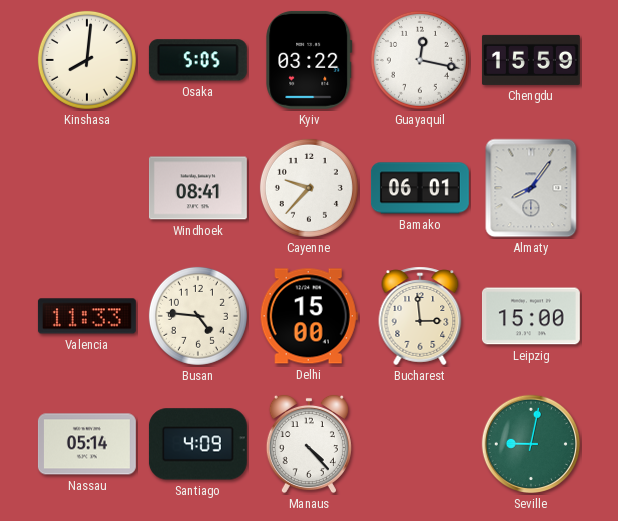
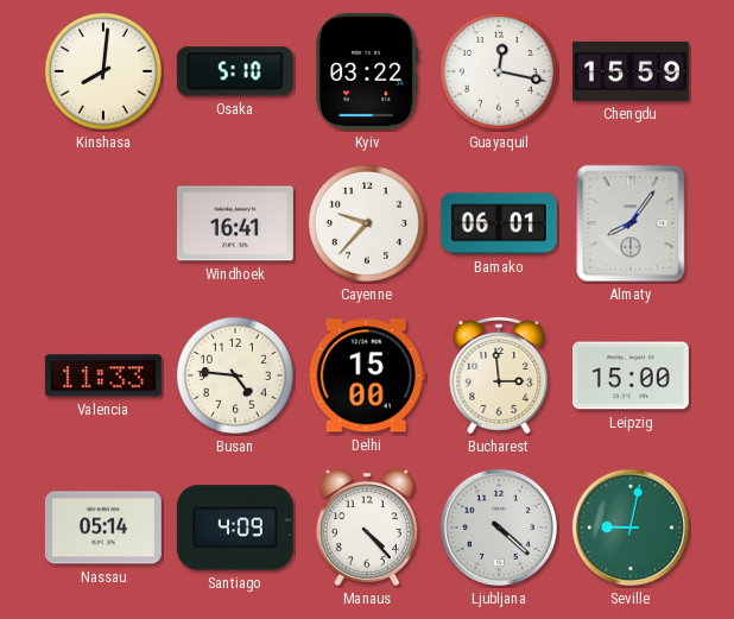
Osaka: 5:05 -> 5:10
Windhoek: 08:41 -> 16:41
Ljubljana: none -> 4:22
